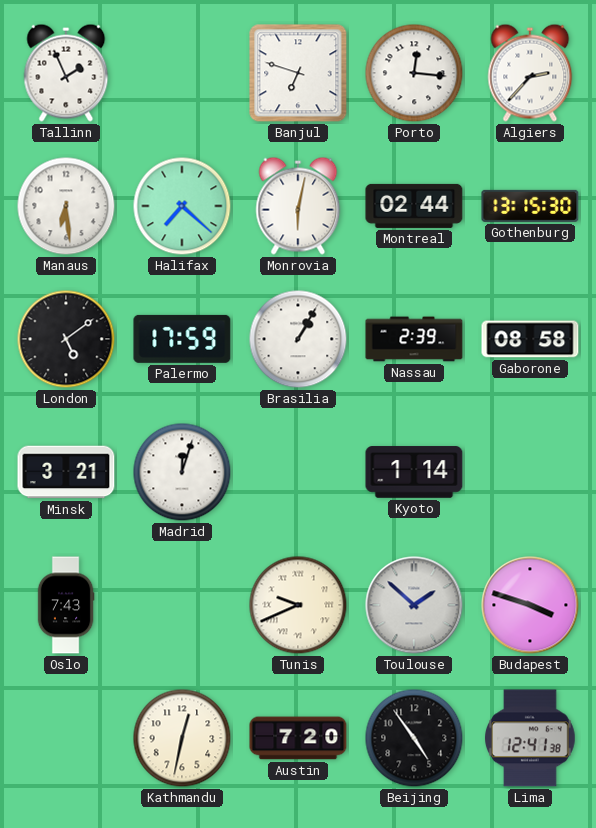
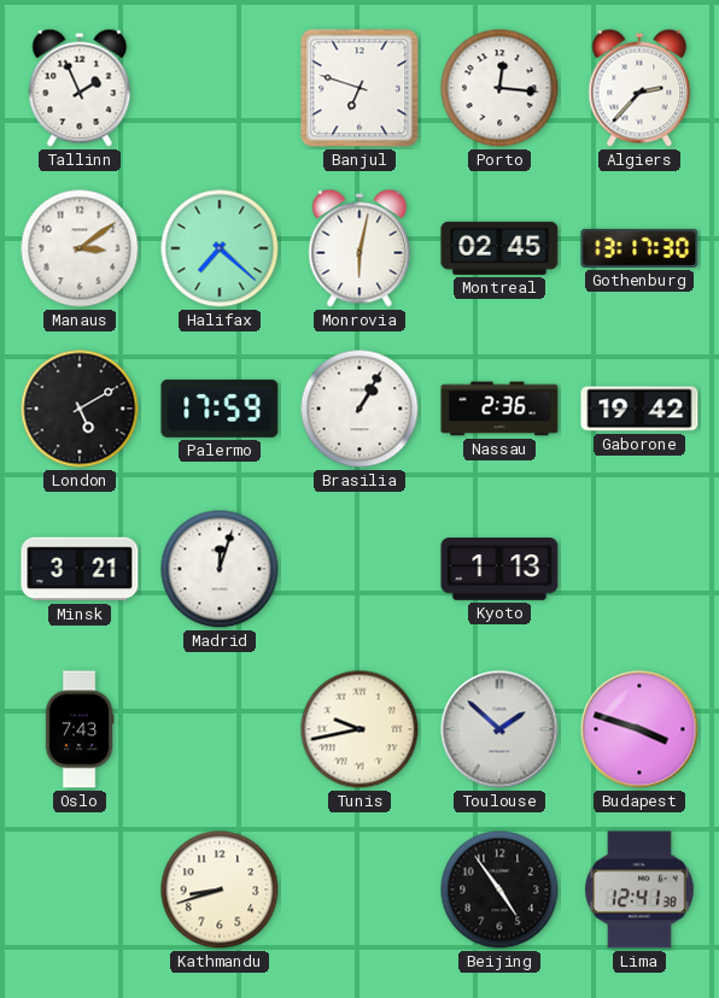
Manaus: 6:29 -> 3:09
Montreal: 02:44 -> 02:45
Gothenburg: 13:15 -> 13:17
London: 5:09 -> 5:10
Nassau: 2:39 -> 2:36
Gaborone: 08:58 -> 19:42
Kyoto: 1:14 -> 1:13
Tunis: 9:41 -> 9:43
Kathmandu: 12:32 -> 8:42
Austin: 7:20 -> none
